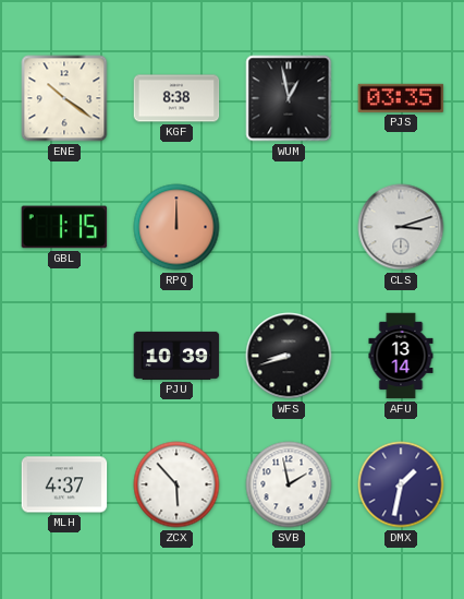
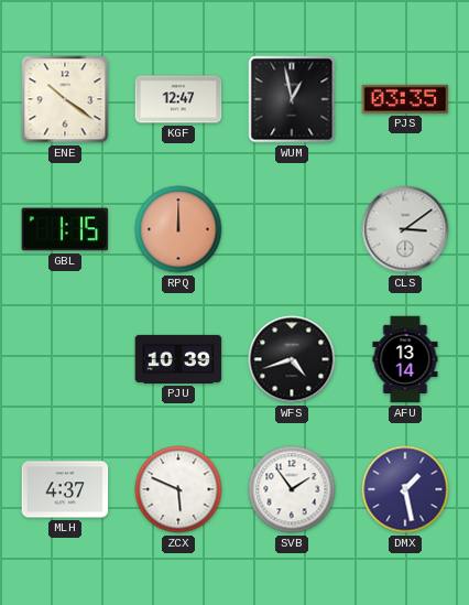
KGF: 8:38 -> 12:47
CLS: 3:12 -> 3:09
WFS: 8:42 -> 4:42
ZCX: 5:53 -> 5:49
SVB: 1:58 -> 1:54
DMX: 1:32 -> 1:28
